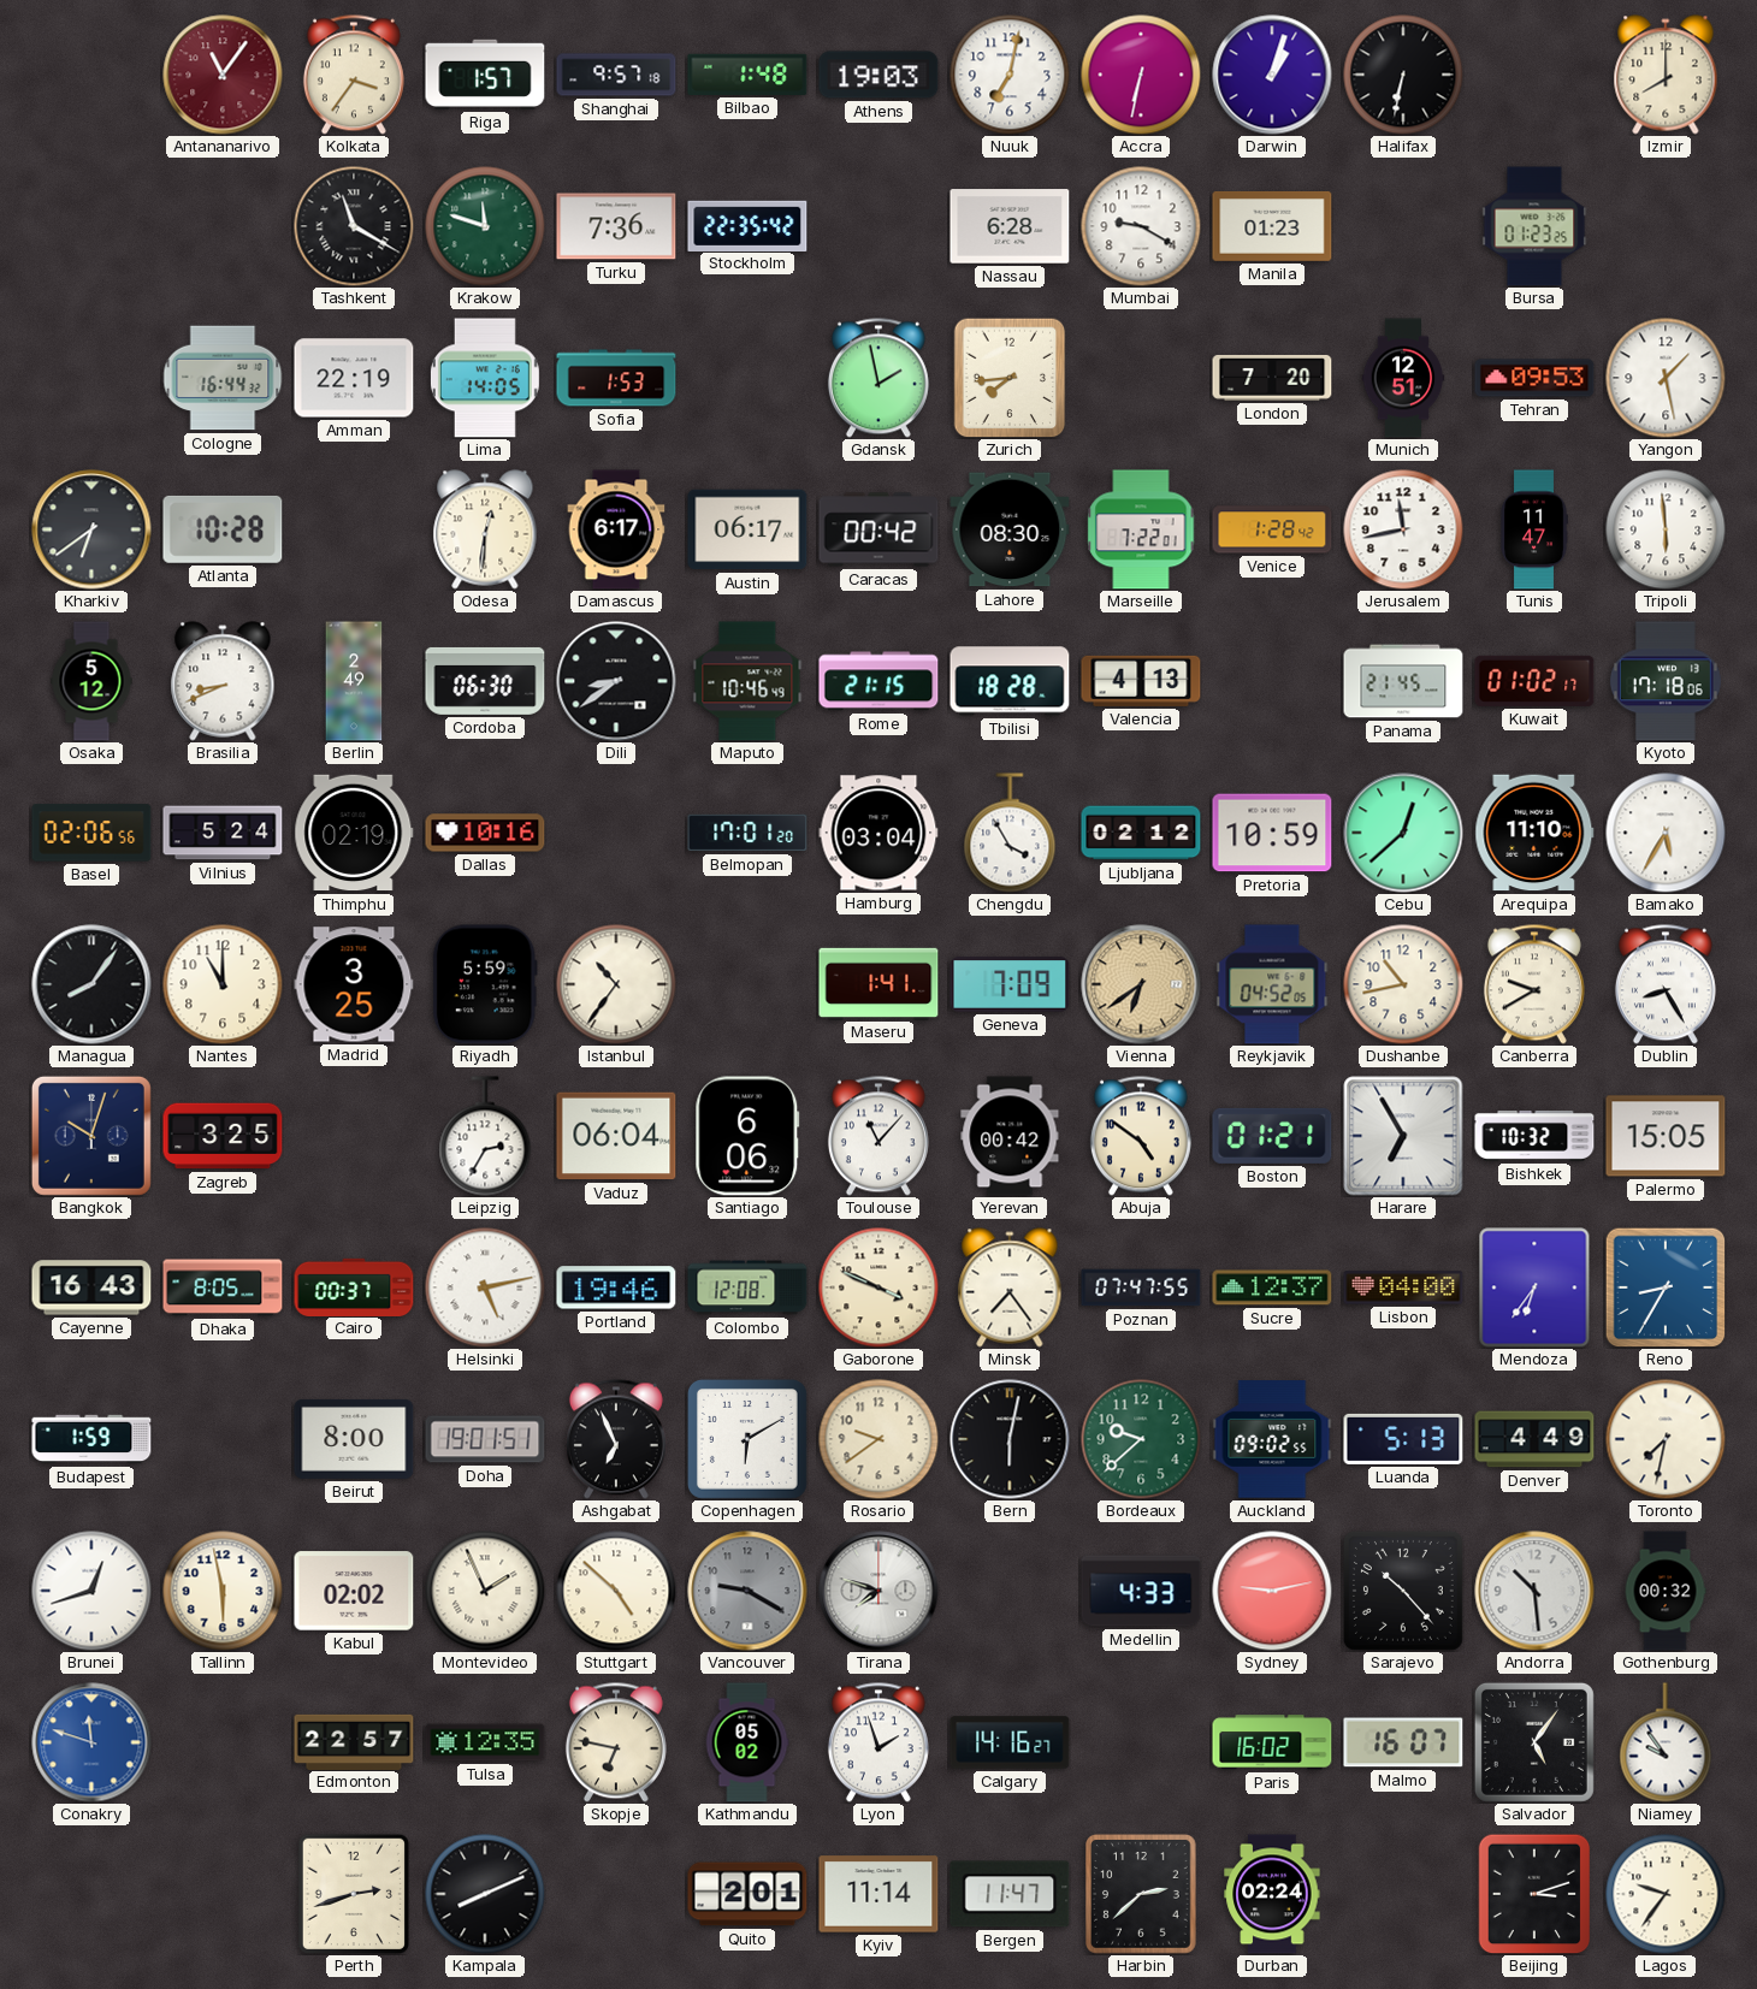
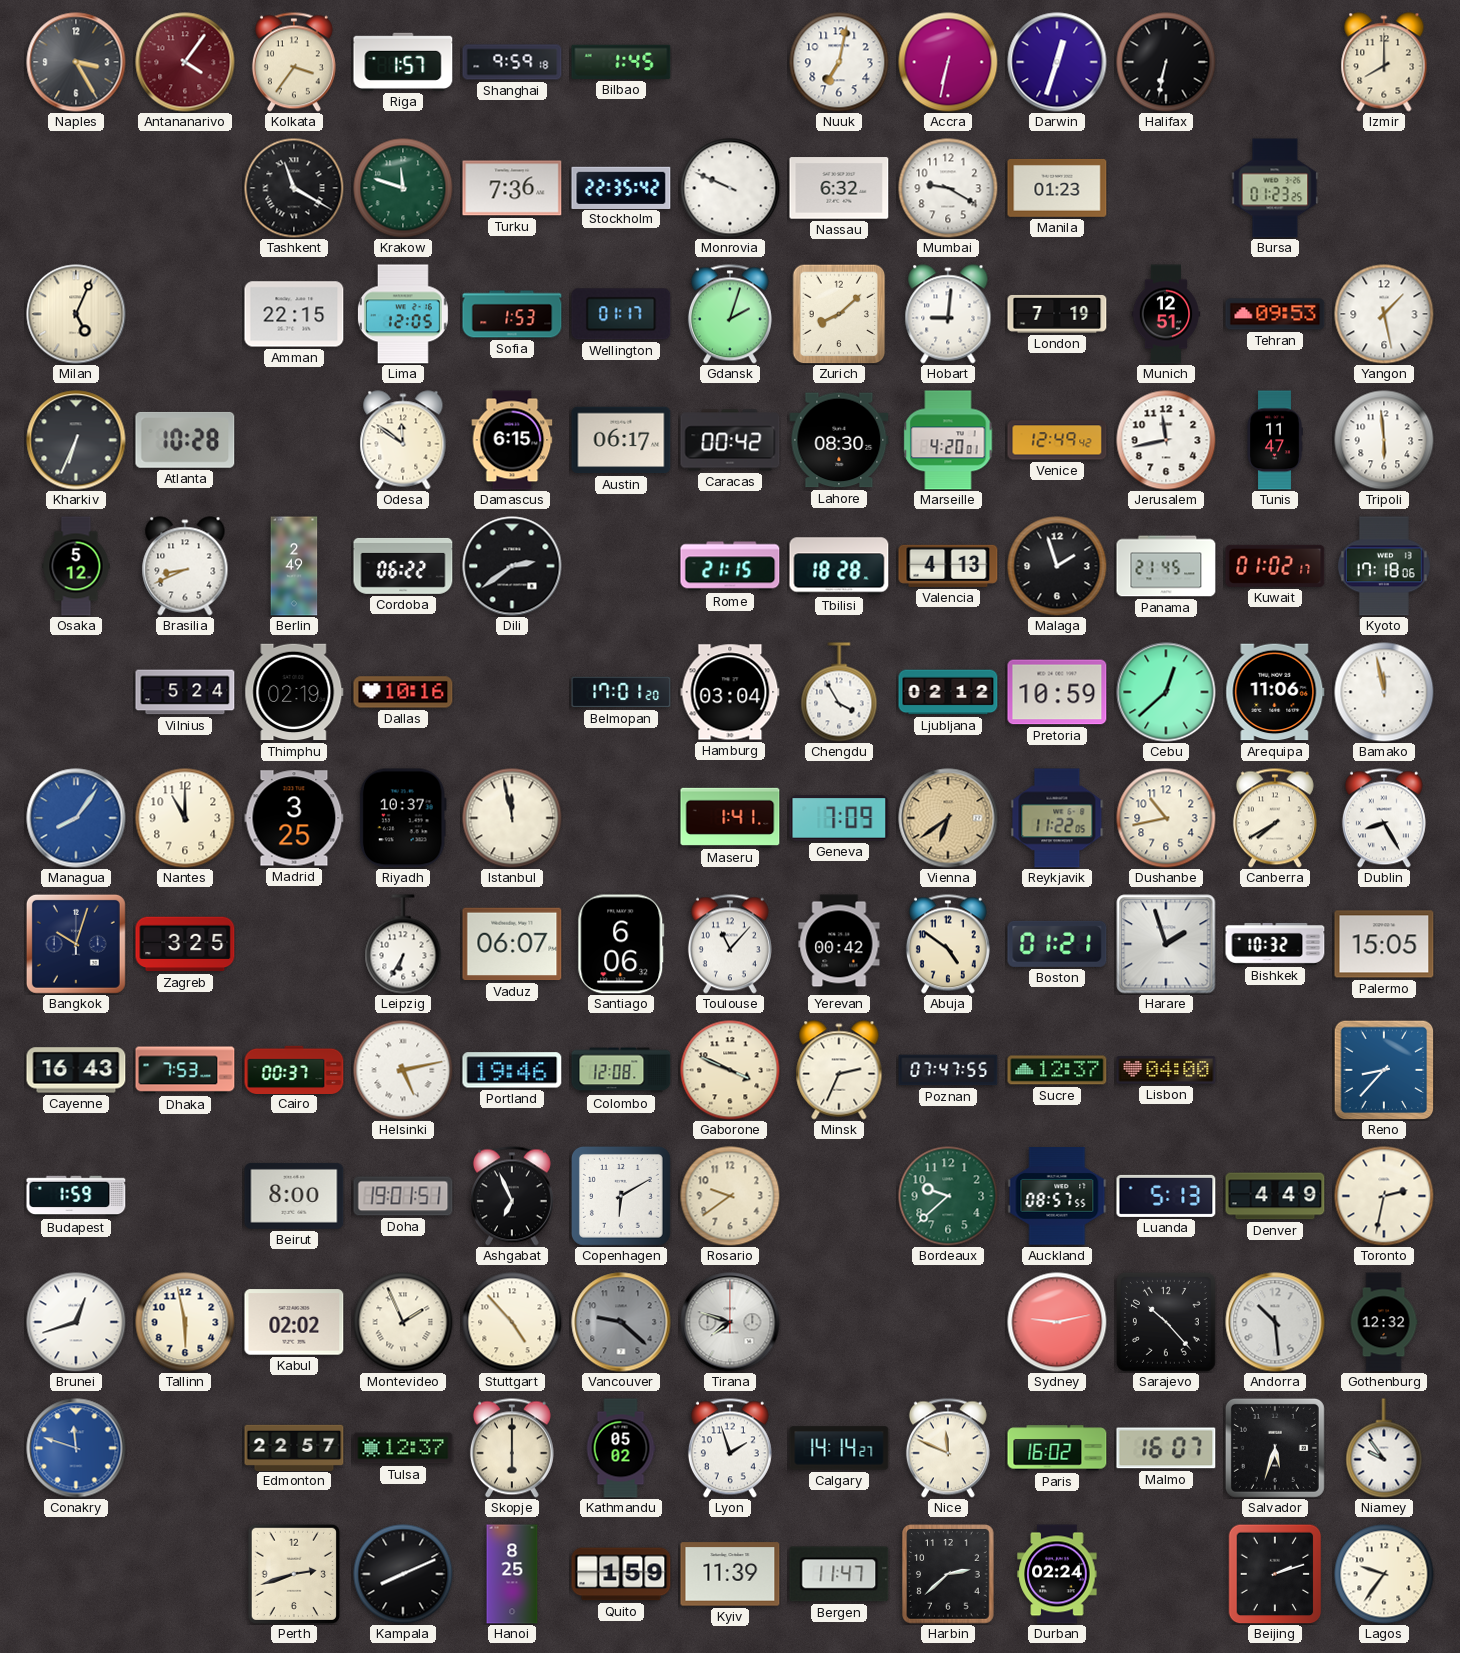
Naples: none -> 3:25
Antananarivo: 11:06 -> 4:06
Shanghai: 9:57 -> 9:59
Bilbao: 1:48 -> 1:45
Athens: 19:03 -> none
Darwin: 1:03 -> 12:33
Monrovia: none -> 9:49
Nassau: 6:28 -> 6:32
Milan: none -> 5:04
Cologne: 16:44 -> none
Amman: 22:19 -> 22:15
Lima: 14:05 -> 12:05
Wellington: none -> 01:17
Gdansk: 1:58 -> 2:03
Zurich: 7:44 -> 8:08
Hobart: none -> 9:01
London: 7:20 -> 7:19
Kharkiv: 6:39 -> 6:34
Odesa: 12:31 -> 11:51
Damascus: 6:17 -> 6:15
Marseille: 7:22 -> 4:20
Venice: 1:28 -> 12:49
Cordoba: 06:30 -> 06:22
Dili: 8:39 -> 2:39
Maputo: 10:46 -> none
Malaga: none -> 1:57
Basel: 02:06 -> none
Arequipa: 11:10 -> 11:06
Bamako: 5:35 -> 11:58
Managua dial: black -> blue
Riyadh: 5:59 -> 10:37
Istanbul: 10:36 -> 11:58
Reykjavik: 04:52 -> 11:22
Canberra: 9:40 -> 7:40
Leipzig: 2:35 -> 6:35
Vaduz: 06:04 -> 06:07
Harare: 6:55 -> 1:57
Dhaka: 8:05 -> 7:53
Minsk: 7:24 -> 2:34
Mendoza: 6:36 -> none
Reno: 8:35 -> 8:37
Bern: 6:02 -> none
Auckland: 09:02 -> 08:57
Toronto: 7:32 -> 2:32
Stuttgart: 4:52 -> 4:53
Vancouver: 9:20 -> 9:22
Medellin: 4:33 -> none
Gothenburg: 00:32 -> 12:32
Tulsa: 12:35 -> 12:37
Skopje: 6:47 -> 6:00
Calgary: 14:16 -> 14:14
Nice: none -> 11:49
Salvador: 5:06 -> 5:33
Hanoi: none -> 8:25
Quito: 2:01 -> 1:59
Kyiv: 11:14 -> 11:39
Beijing: 3:12 -> 2:12
